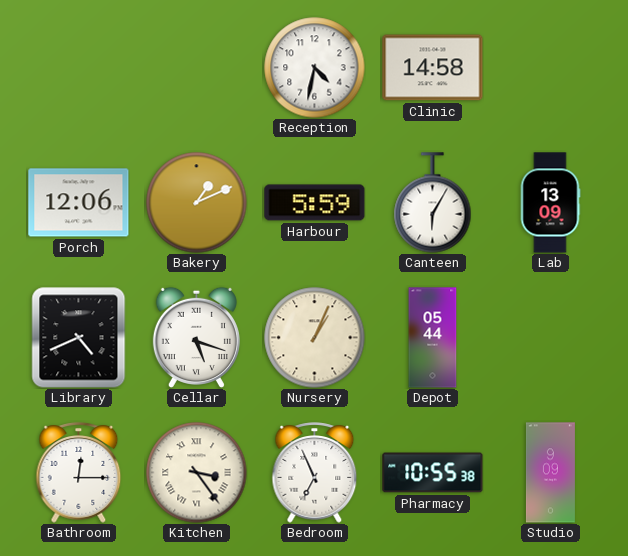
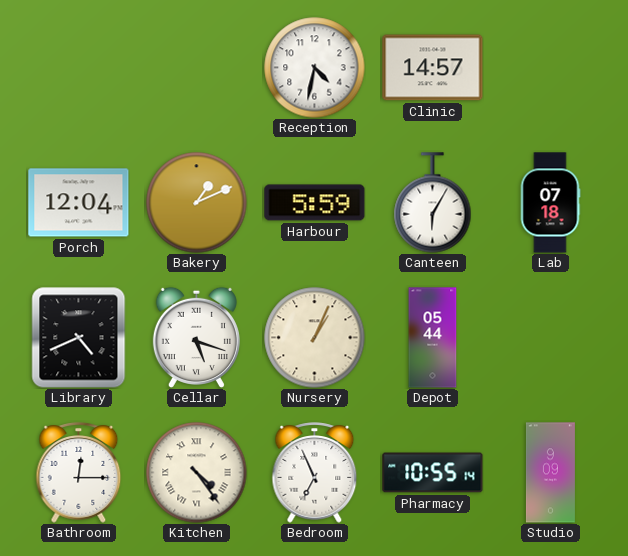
Clinic: 14:58 -> 14:57
Porch: 12:06 -> 12:04
Lab: 13:09 -> 07:18
Kitchen: 3:24 -> 4:24
Pharmacy: 10:55:38 -> 10:55:14
